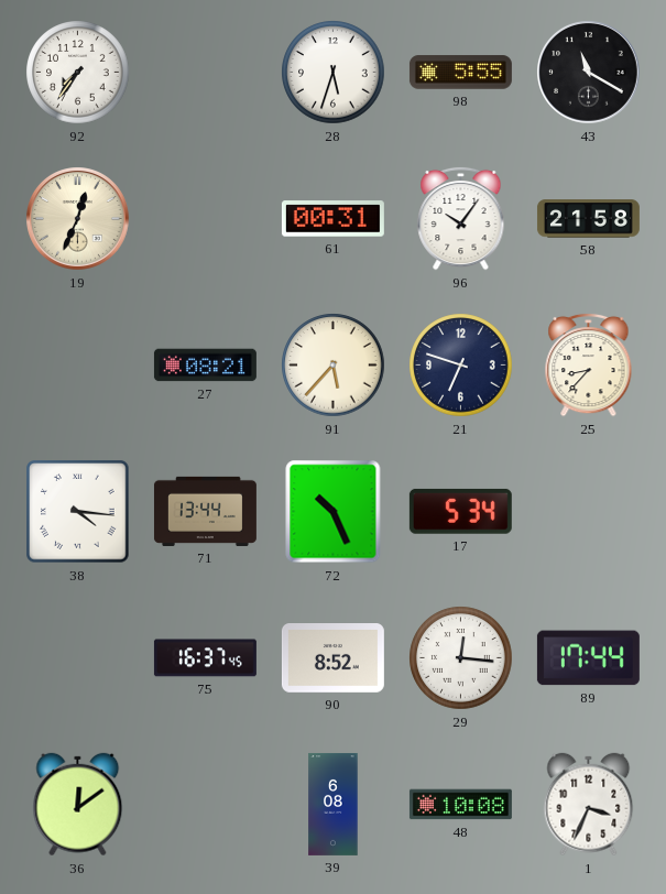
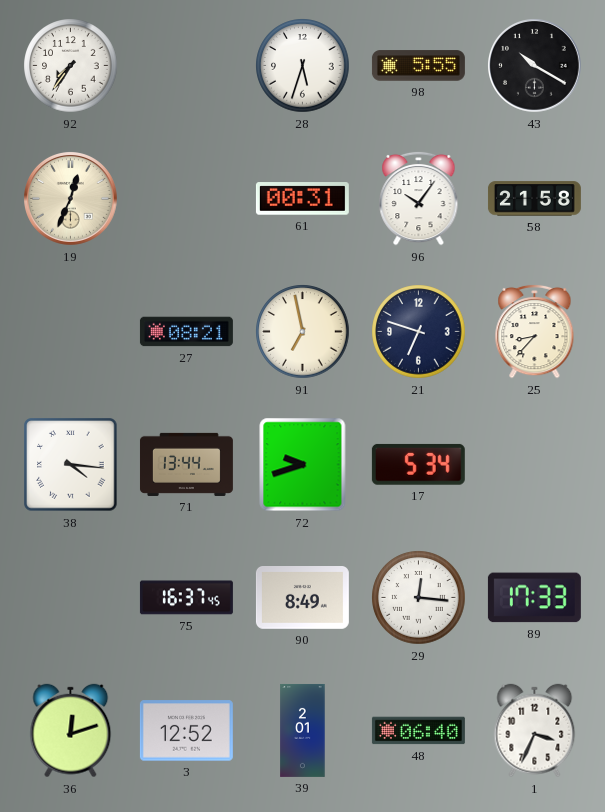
43: 11:20 -> 10:20
91: 5:37 -> 6:58
72: 10:26 -> 9:42
90: 8:52 -> 8:49
89: 17:44 -> 17:33
36: 12:09 -> 12:12
3: none -> 12:52
39: 6:08 -> 2:01
48: 10:08 -> 06:40
